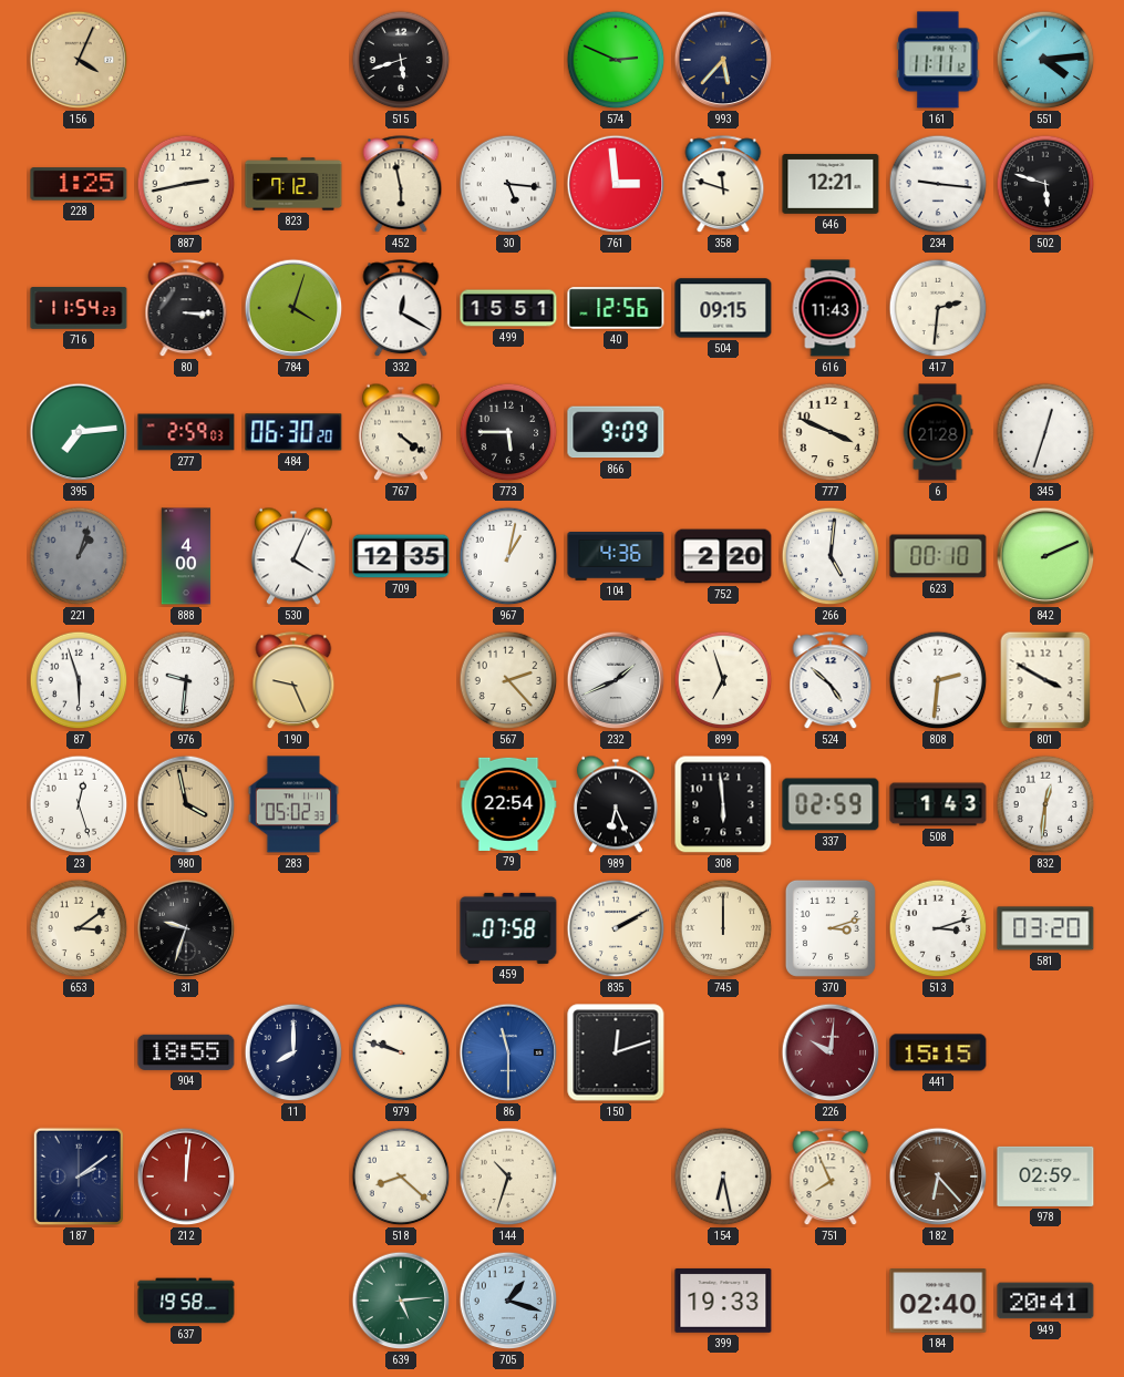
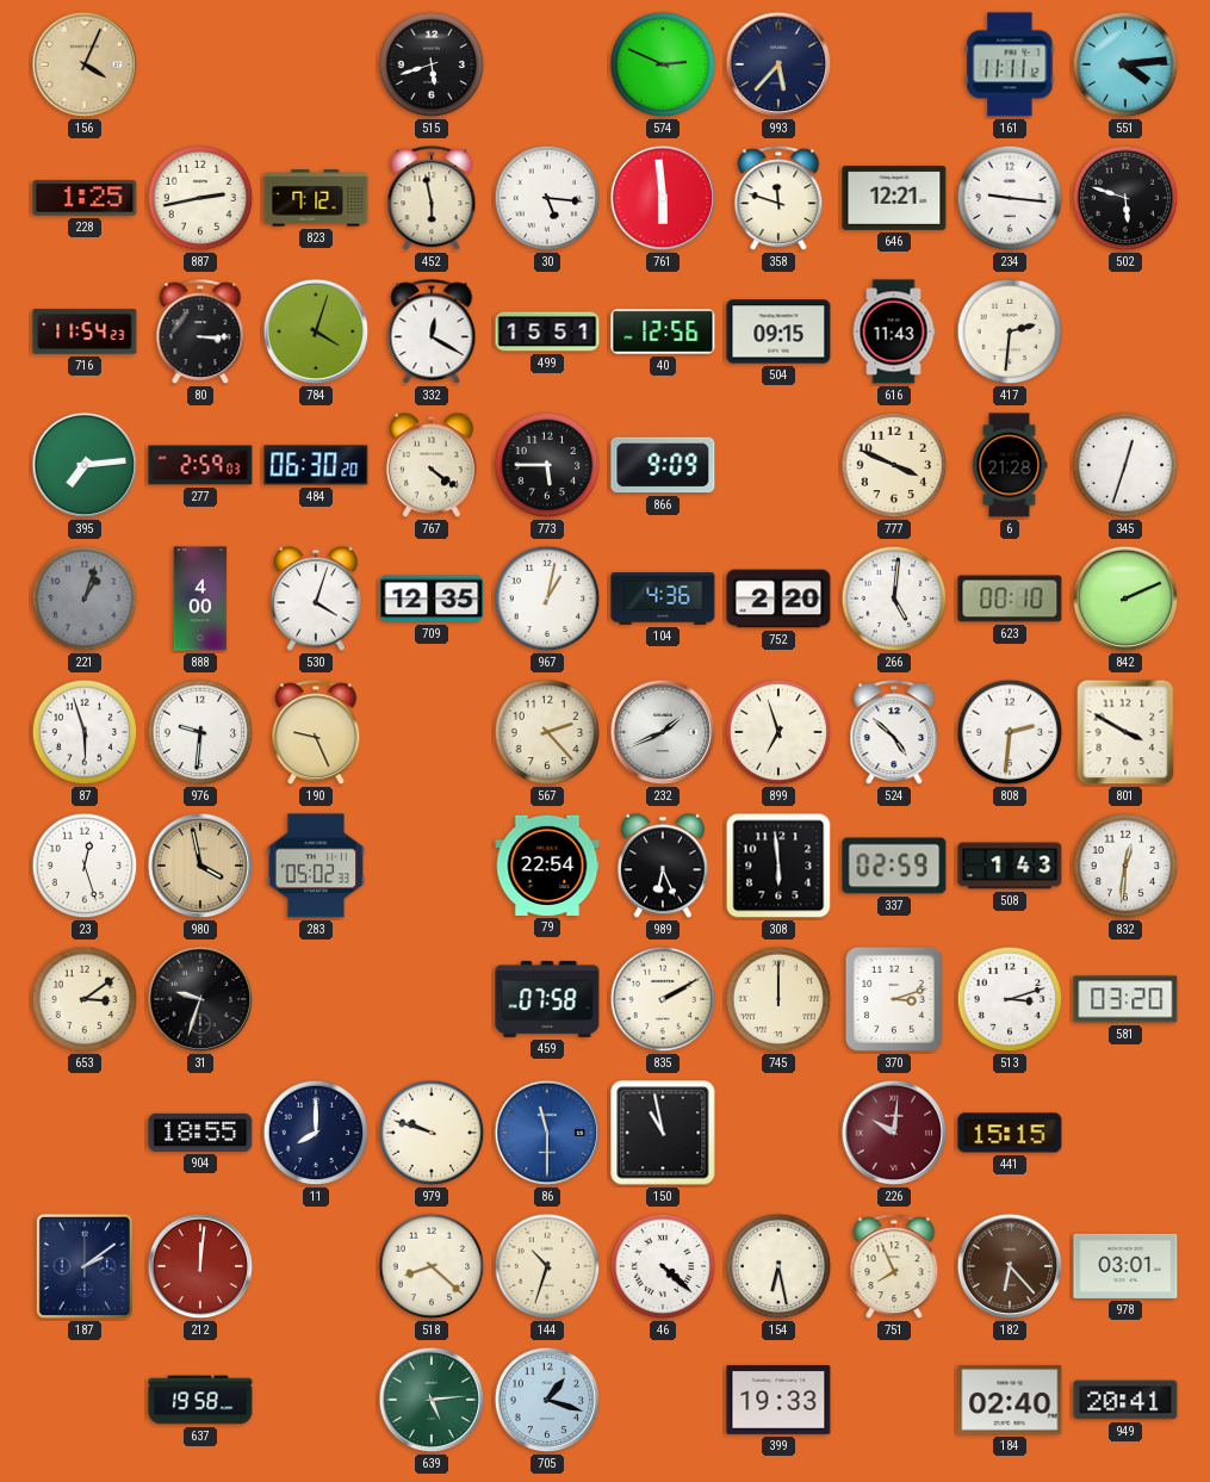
761: 2:59 -> 5:59
530: 4:04 -> 4:03
150: 12:12 -> 10:58
46: none -> 4:22
978: 02:59 -> 03:01
